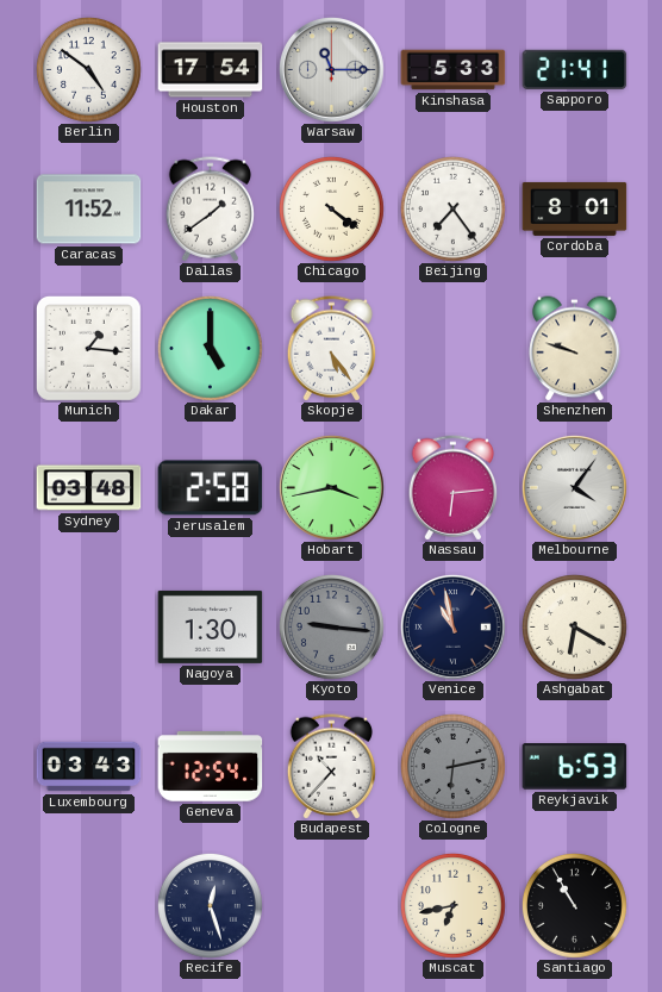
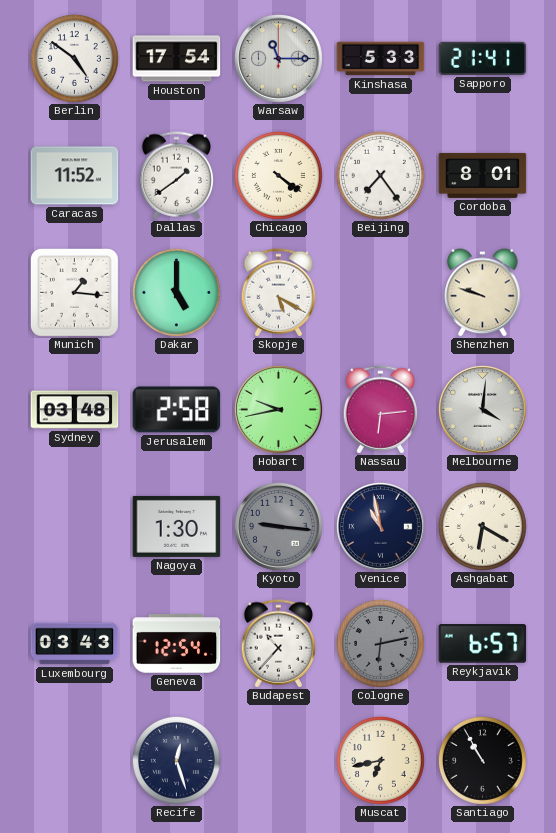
Skopje: 5:24 -> 5:20
Hobart: 3:43 -> 9:43
Melbourne: 4:06 -> 4:01
Reykjavik: 6:53 -> 6:57
